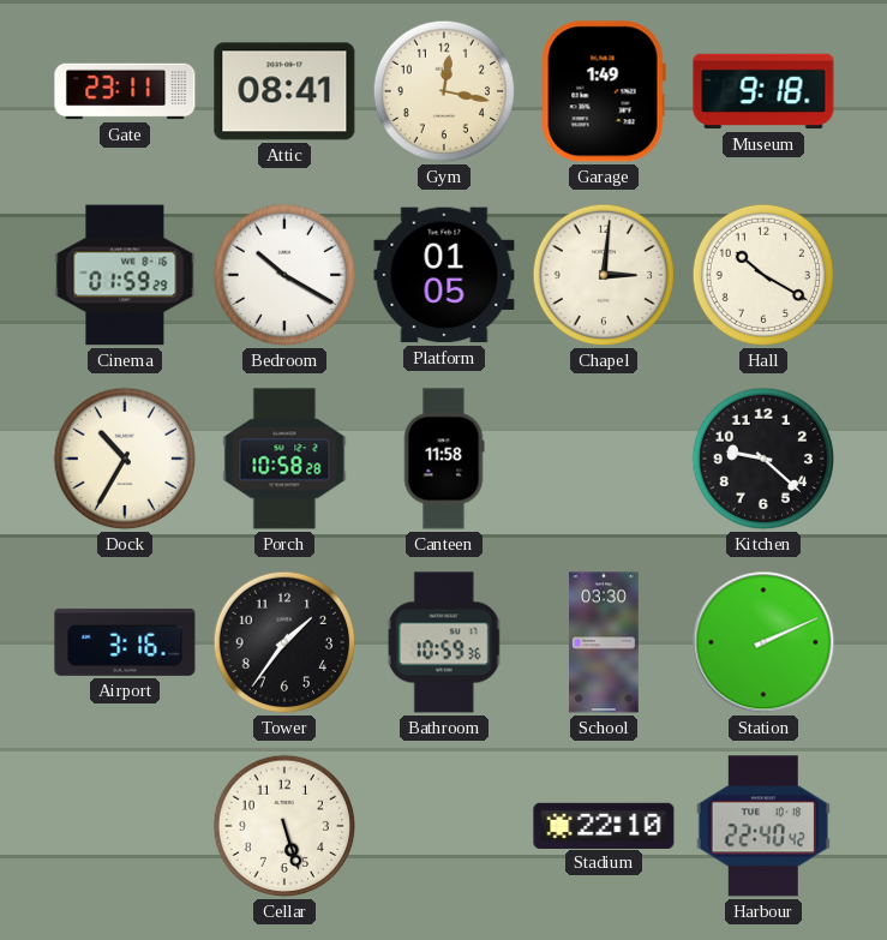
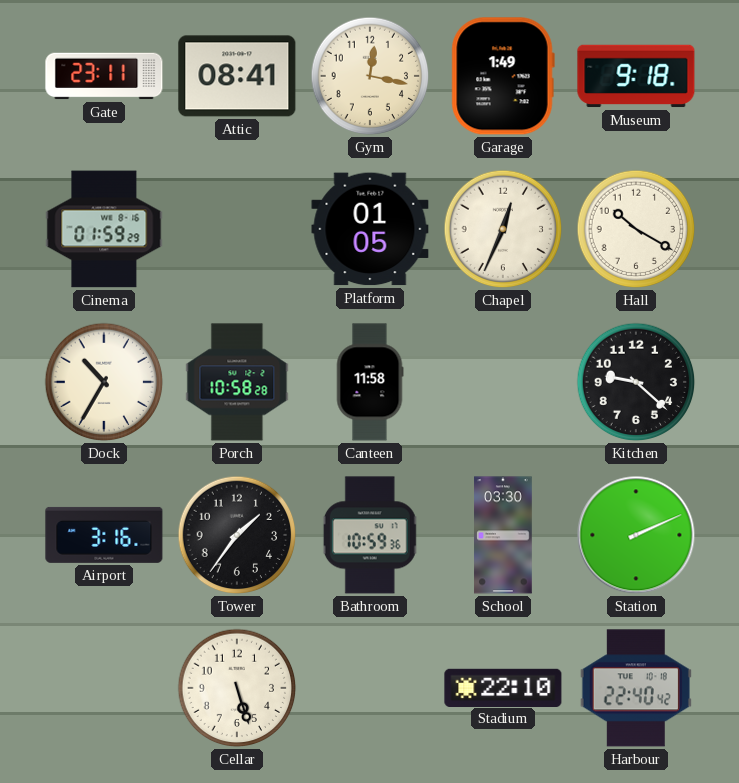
Bedroom: 10:20 -> none
Chapel: 3:01 -> 12:34
